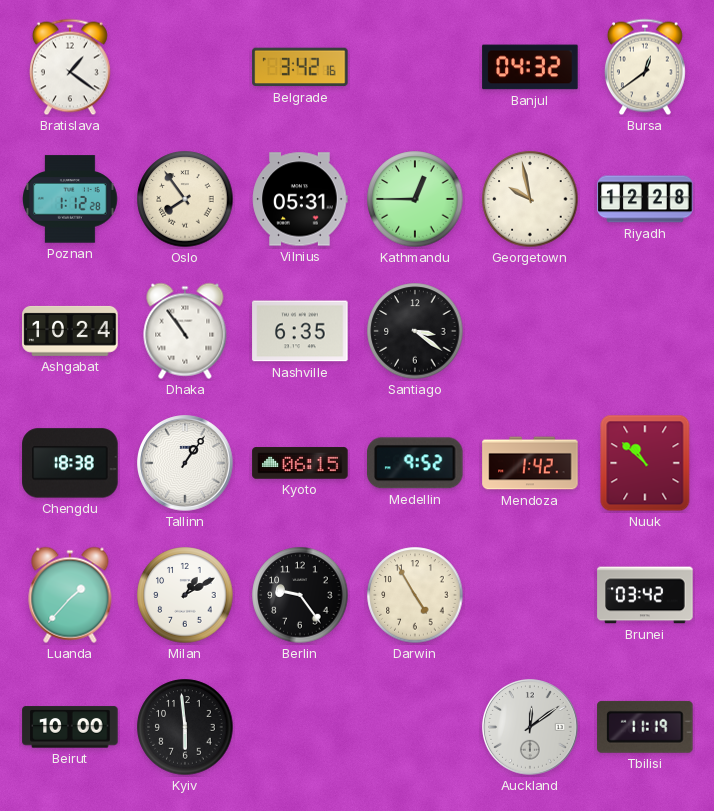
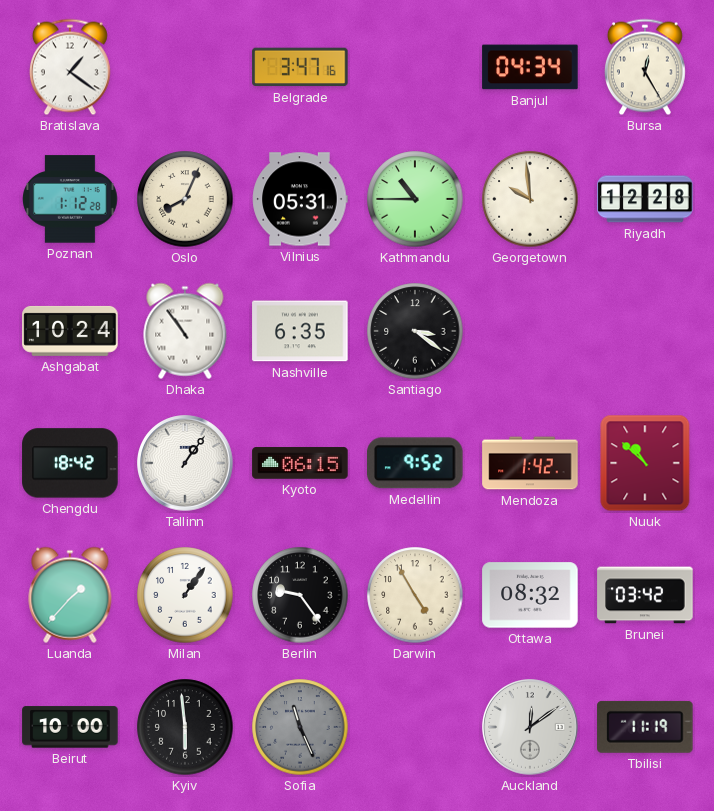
Belgrade: 3:42 -> 3:47
Banjul: 04:32 -> 04:34
Bursa: 12:39 -> 12:25
Oslo: 7:54 -> 8:04
Kathmandu: 12:45 -> 10:45
Georgetown: 9:58 -> 9:59
Chengdu: 18:38 -> 18:42
Milan: 1:10 -> 1:06
Ottawa: none -> 08:32
Sofia: none -> 11:26
